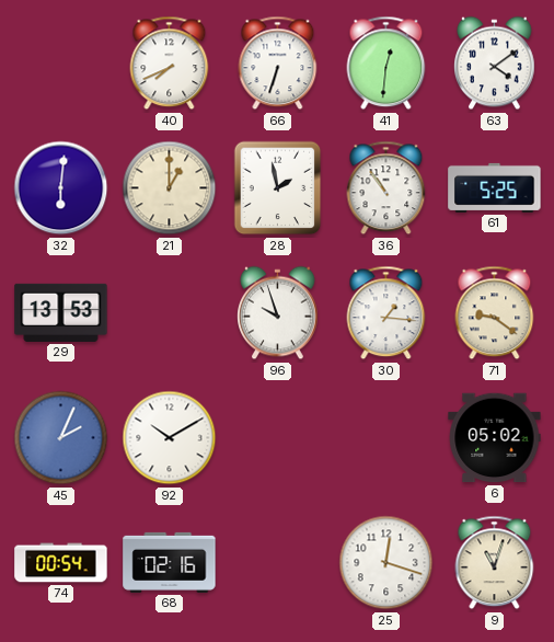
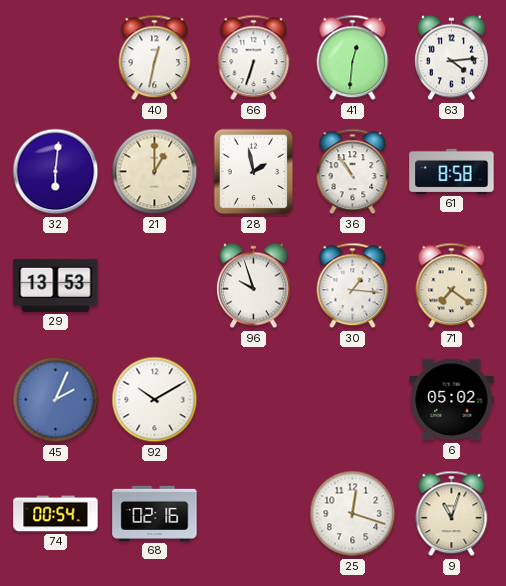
40: 7:41 -> 12:32
63: 4:09 -> 4:14
61: 5:25 -> 8:58
71: 9:21 -> 7:21
